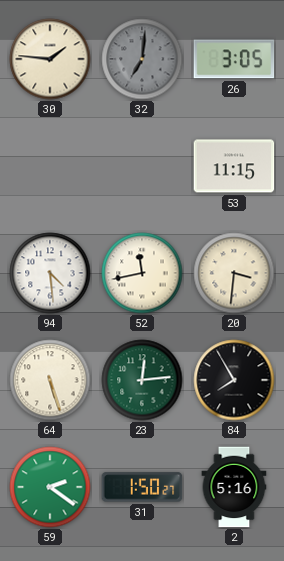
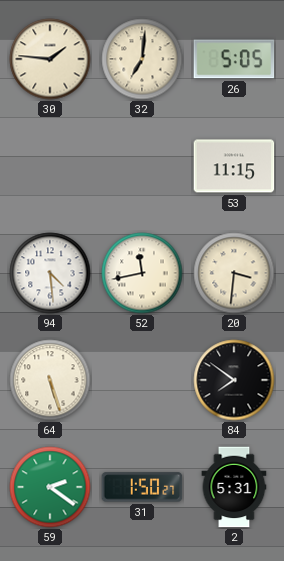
32 dial: grey -> cream
26: 3:05 -> 5:05
23: 12:14 -> none
84: 7:55 -> 7:51
2: 5:16 -> 5:31
